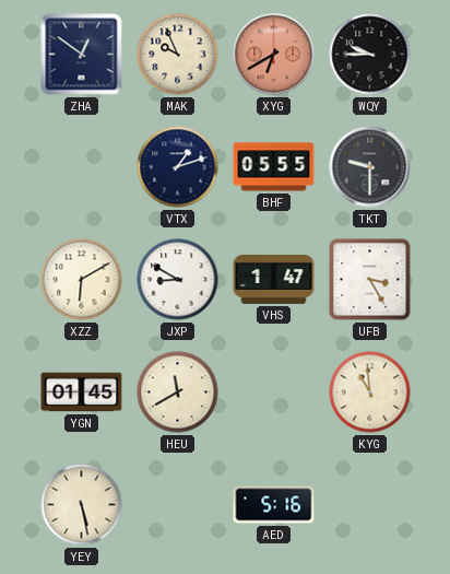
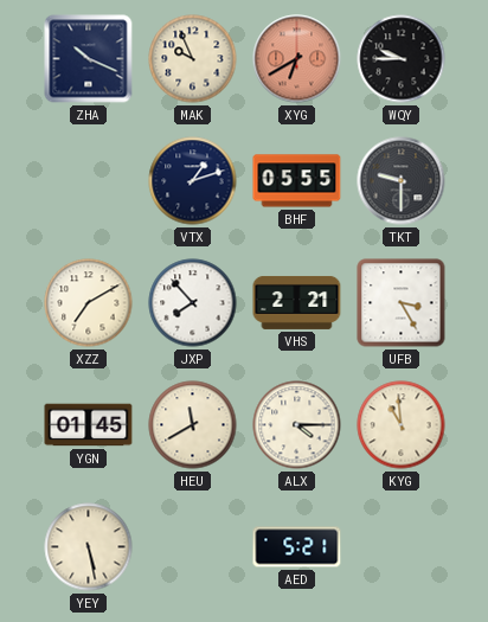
ZHA: 12:51 -> 10:19
XZZ: 6:10 -> 7:10
JXP: 8:50 -> 7:53
VHS: 1:47 -> 2:21
ALX: none -> 4:15
AED: 5:16 -> 5:21
